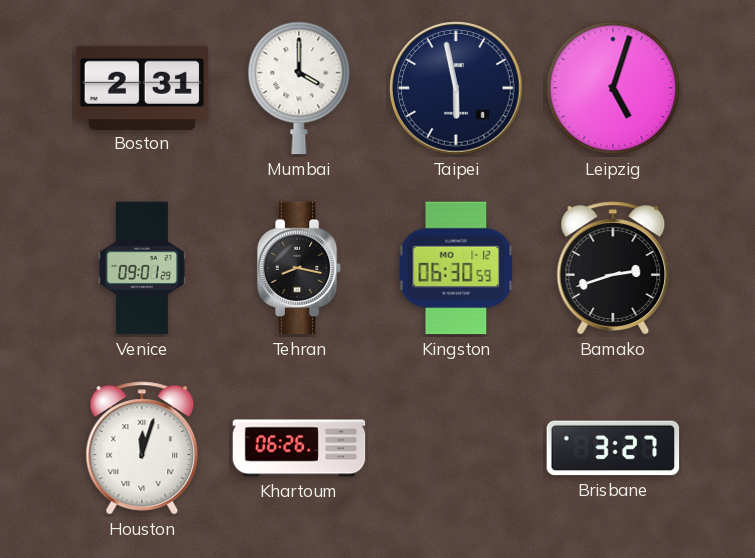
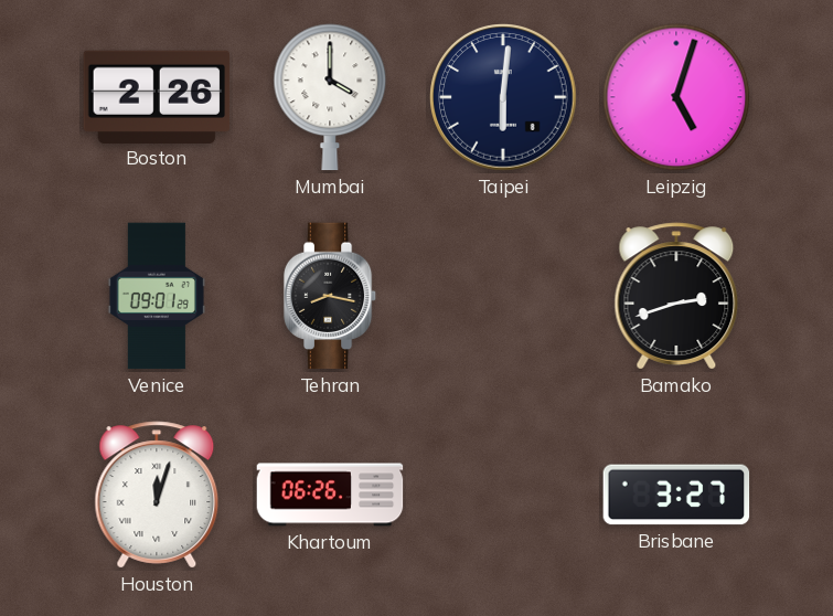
Boston: 2:31 -> 2:26
Taipei: 5:58 -> 6:01
Kingston: 06:30 -> none
